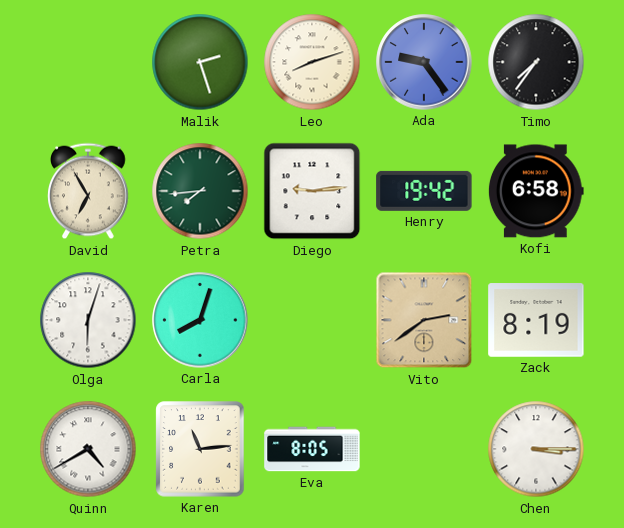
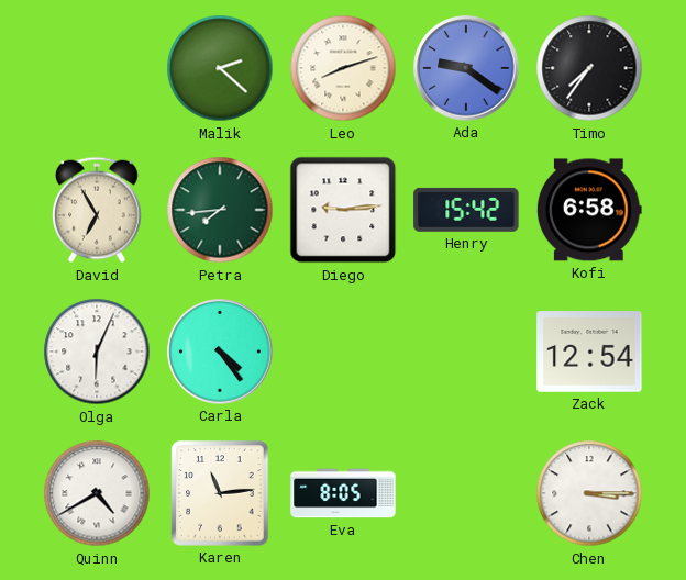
Malik: 2:27 -> 2:22
Ada: 9:24 -> 9:21
Henry: 19:42 -> 15:42
Olga: 6:03 -> 6:04
Carla: 8:03 -> 4:24
Vito: 2:39 -> none
Zack: 8:19 -> 12:54
